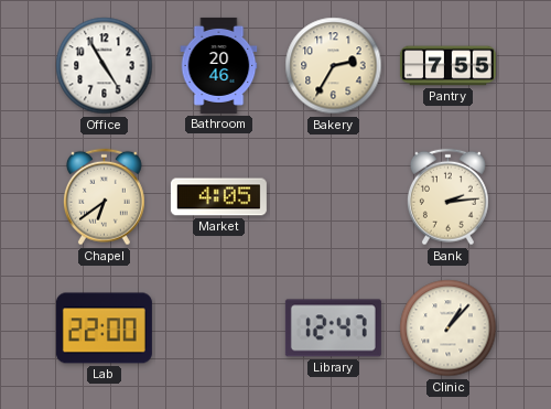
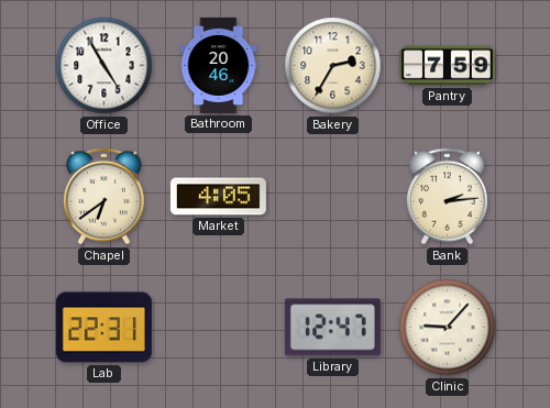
Pantry: 7:55 -> 7:59
Lab: 22:00 -> 22:31
Clinic: 1:07 -> 9:07
